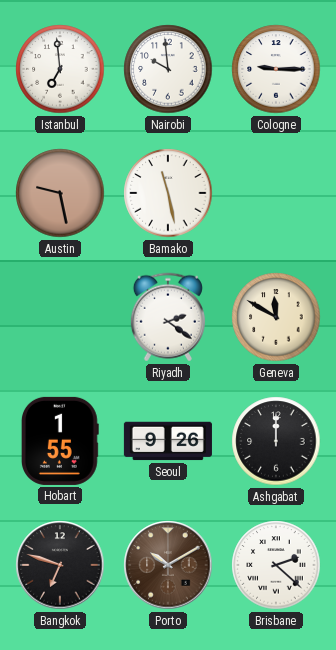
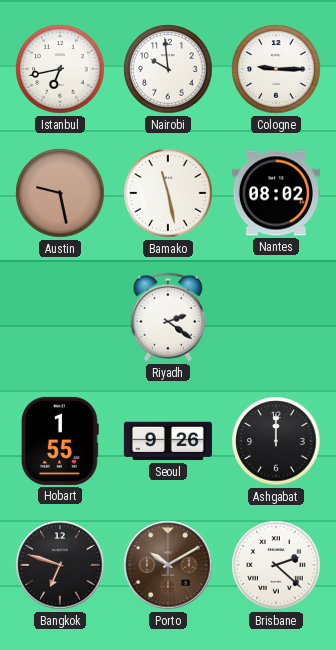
Istanbul: 6:59 -> 6:43
Nantes: none -> 08:02
Geneva: 11:50 -> none
